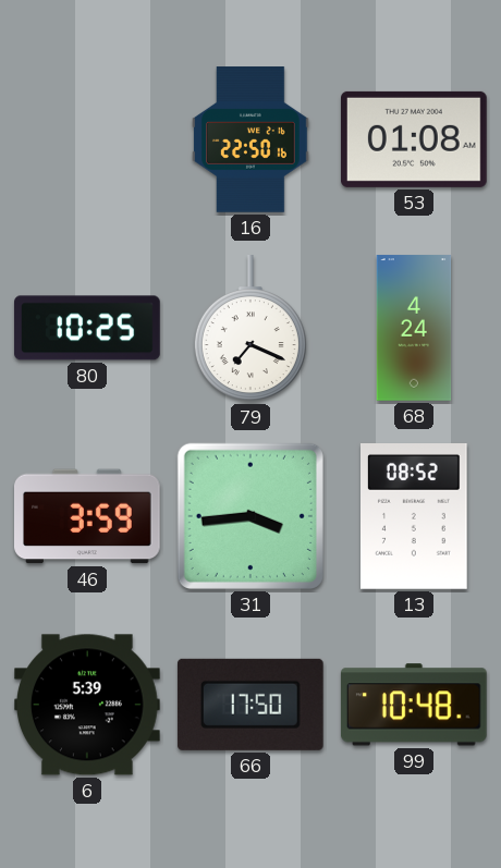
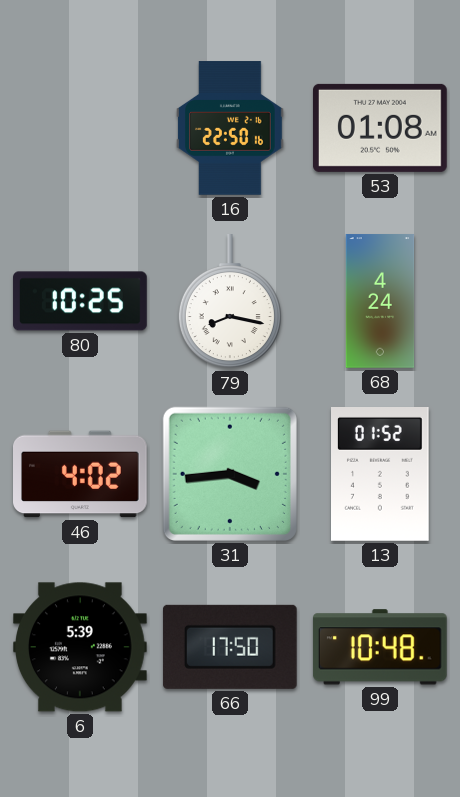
79: 7:19 -> 8:17
46: 3:59 -> 4:02
13: 08:52 -> 01:52
